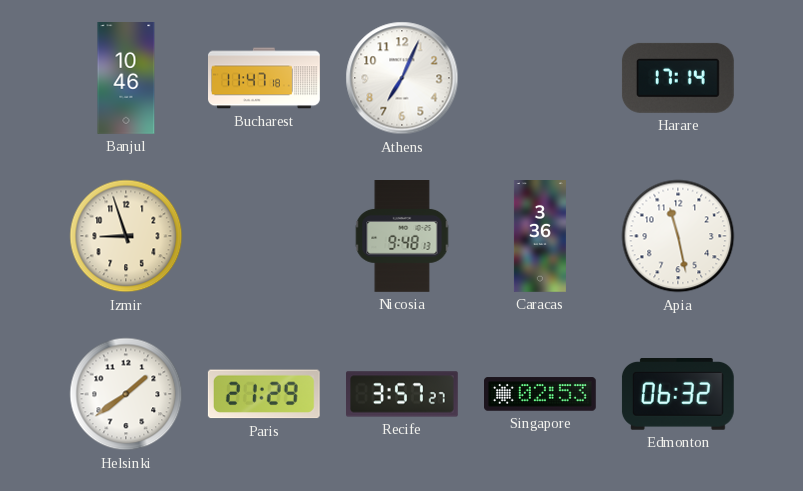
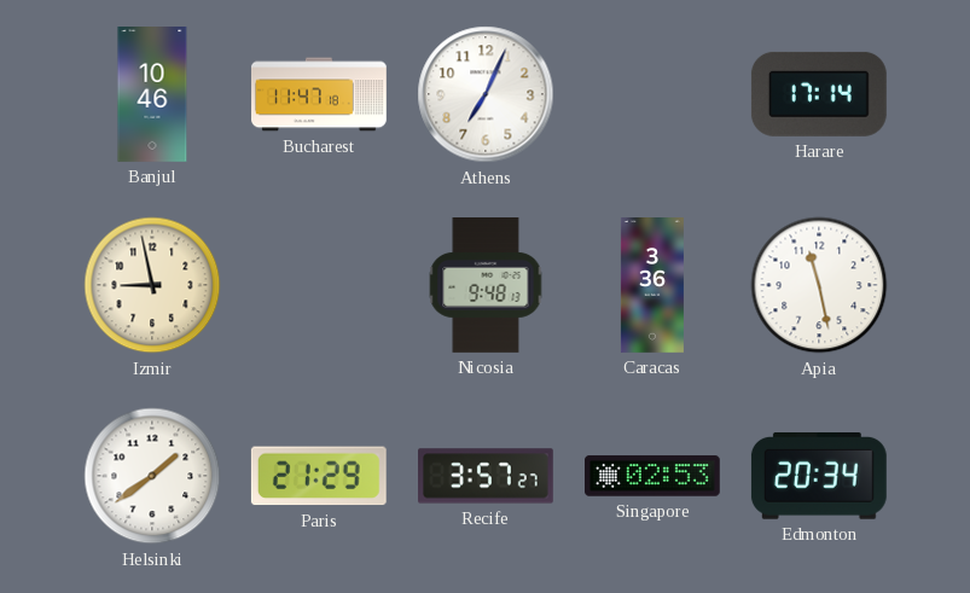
Izmir: 8:57 -> 8:58
Edmonton: 06:32 -> 20:34
